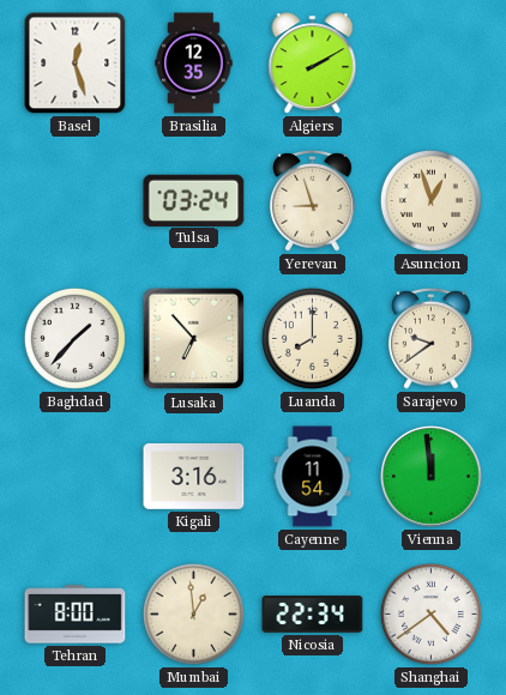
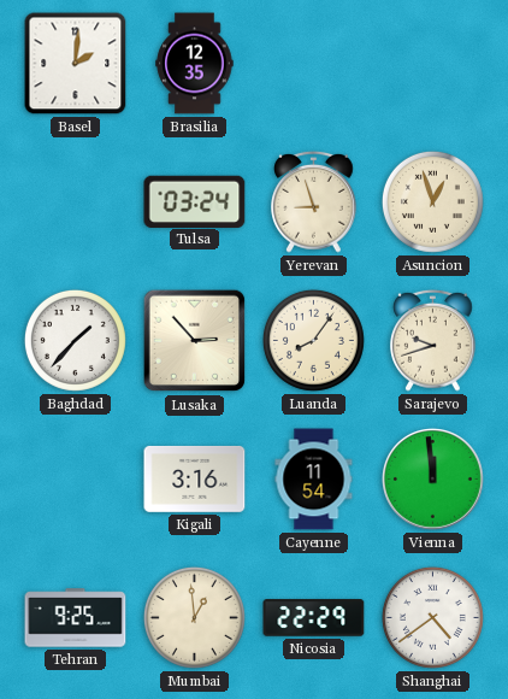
Basel: 12:27 -> 2:01
Algiers: 2:10 -> none
Lusaka: 6:53 -> 2:53
Luanda: 8:00 -> 8:06
Sarajevo: 9:39 -> 9:42
Tehran: 8:00 -> 9:25
Nicosia: 22:34 -> 22:29
